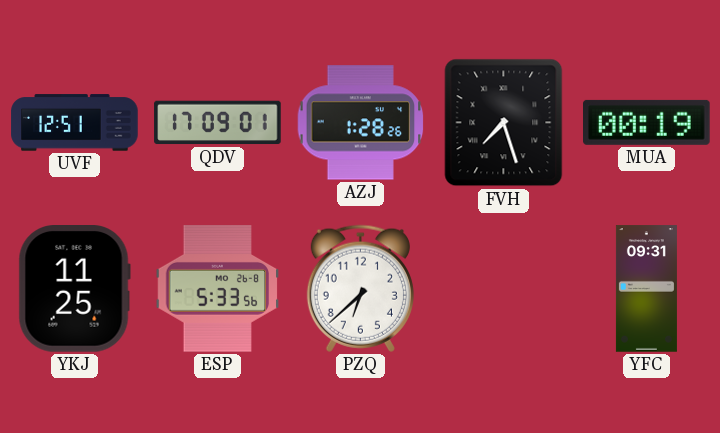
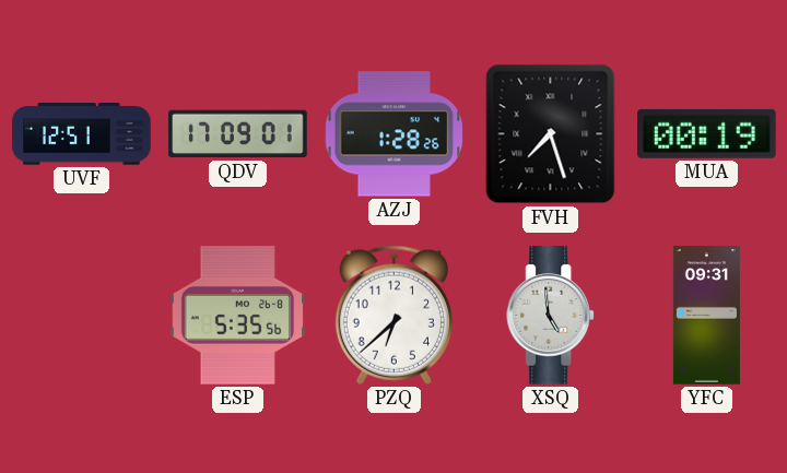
YKJ: 11:25 -> none
ESP: 5:33 -> 5:35
XSQ: none -> 4:59
